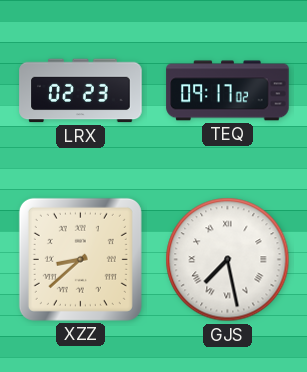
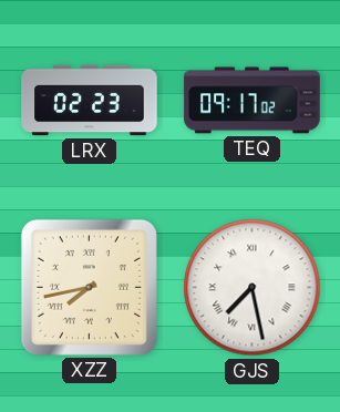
XZZ: 8:38 -> 7:43
